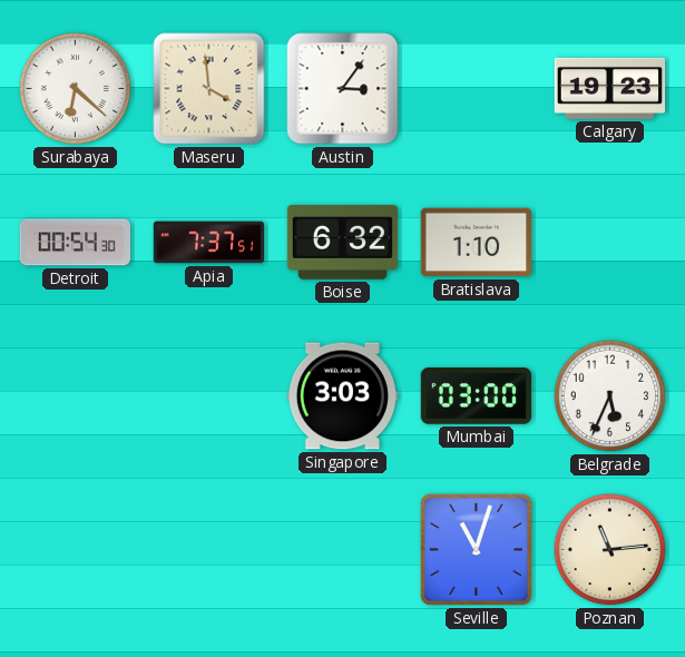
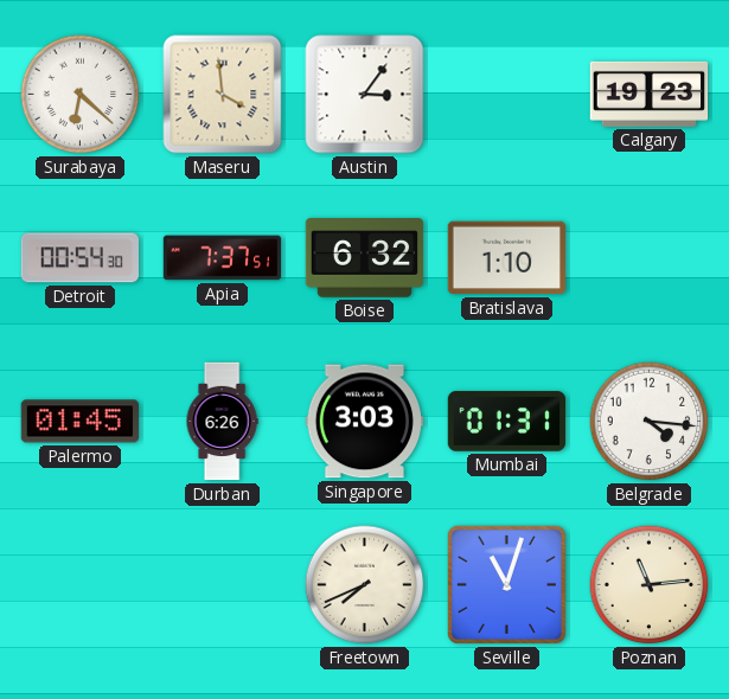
Palermo: none -> 01:45
Durban: none -> 6:26
Mumbai: 03:00 -> 01:31
Belgrade: 5:34 -> 4:16
Freetown: none -> 7:41
